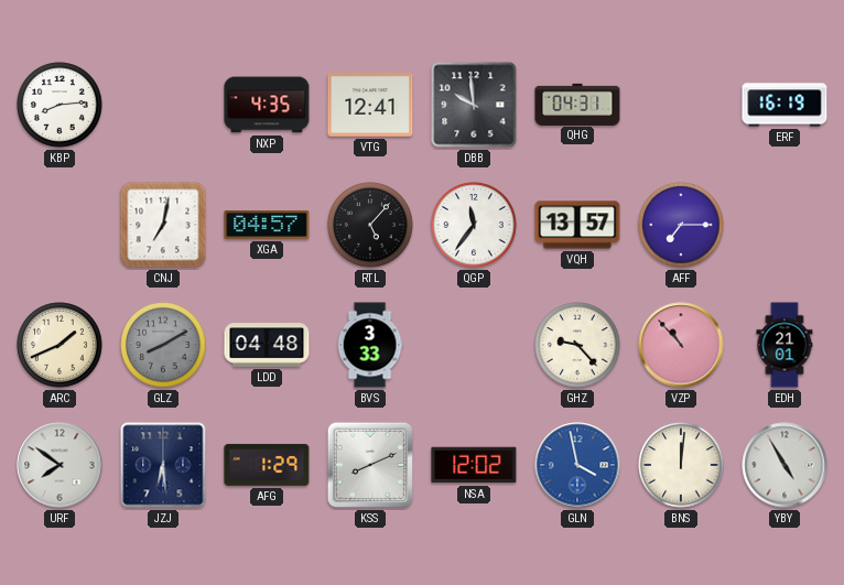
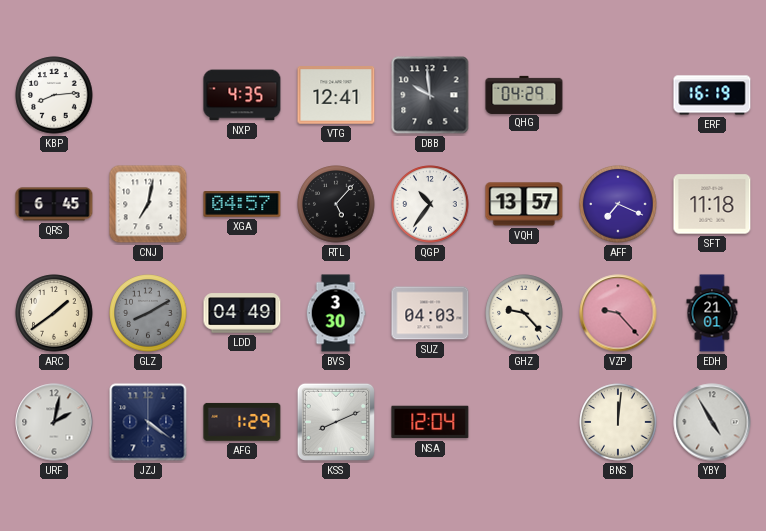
QHG: 04:31 -> 04:29
QRS: none -> 6:45
QGP: 11:36 -> 10:36
AFF: 7:15 -> 7:19
SFT: none -> 11:18
ARC: 1:41 -> 1:39
LDD: 04:48 -> 04:49
BVS: 3:33 -> 3:30
SUZ: none -> 04:03
VZP: 10:53 -> 9:23
URF: 7:51 -> 2:02
JZJ: 6:29 -> 4:21
NSA: 12:02 -> 12:04
GLN: 3:58 -> none
